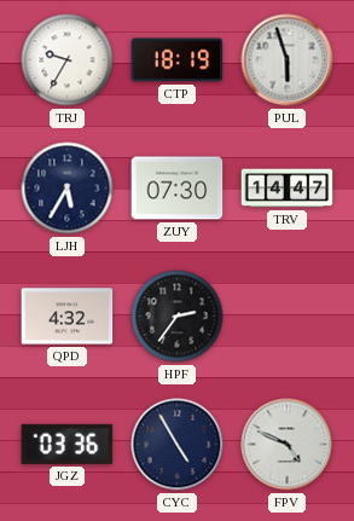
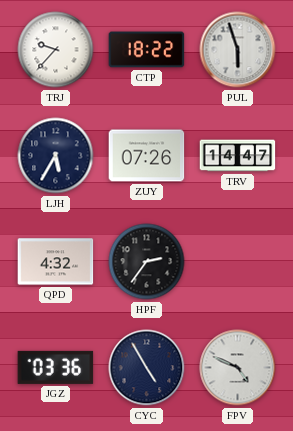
TRJ: 9:35 -> 9:37
CTP: 18:19 -> 18:22
ZUY: 07:30 -> 07:26
